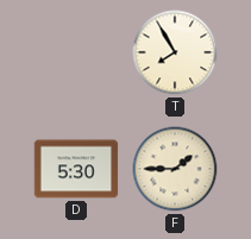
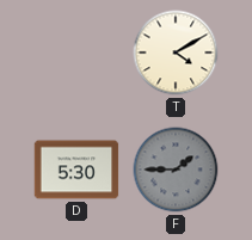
T: 7:55 -> 4:10
F dial: cream -> grey
